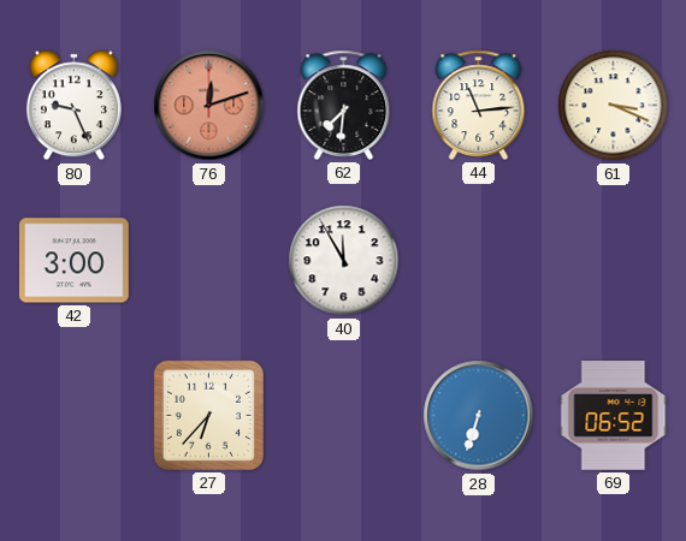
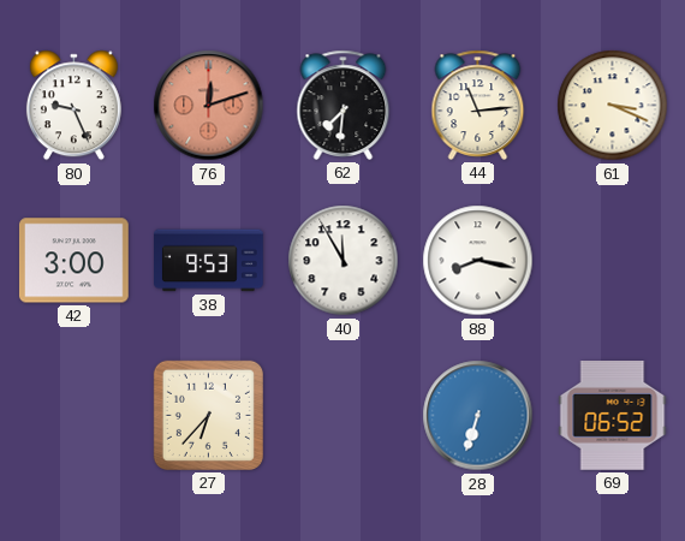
38: none -> 9:53
88: none -> 8:17
